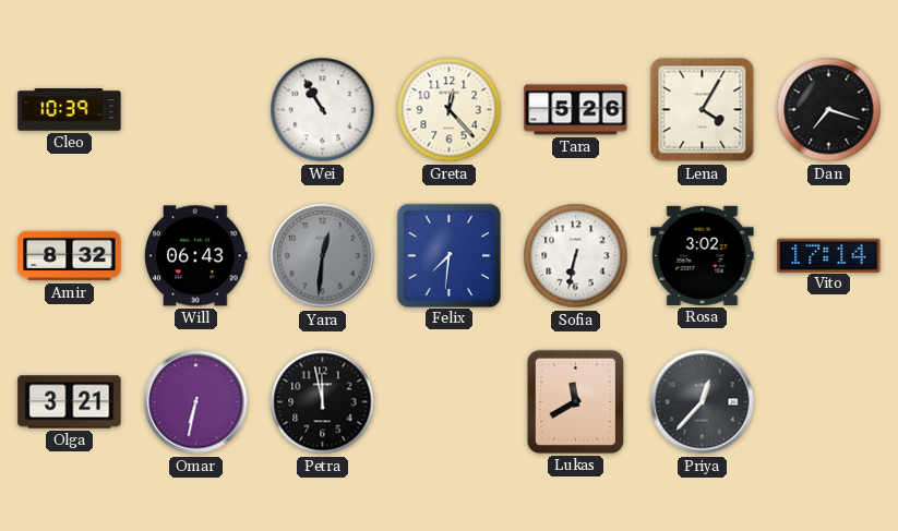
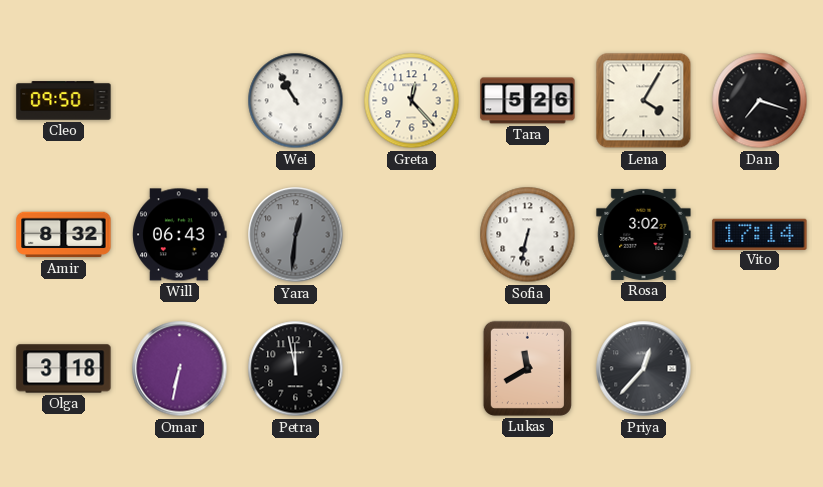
Cleo: 10:39 -> 09:50
Felix: 7:31 -> none
Olga: 3:21 -> 3:18
